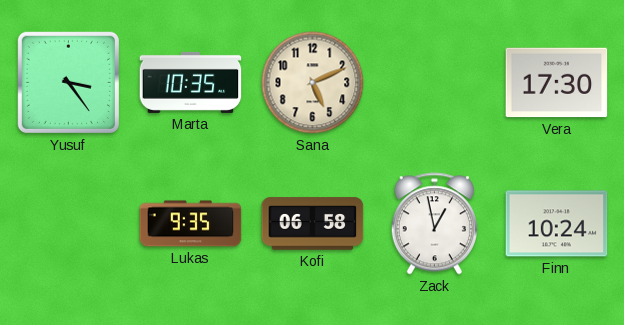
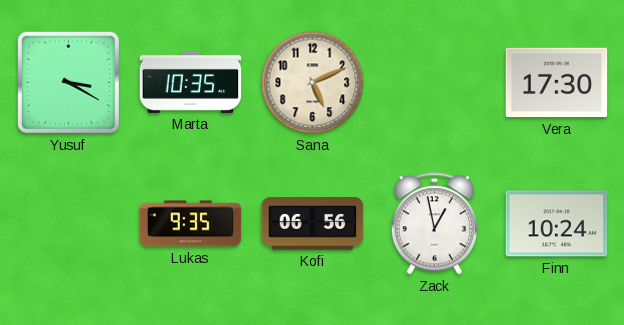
Yusuf: 3:24 -> 3:20
Kofi: 06:58 -> 06:56
